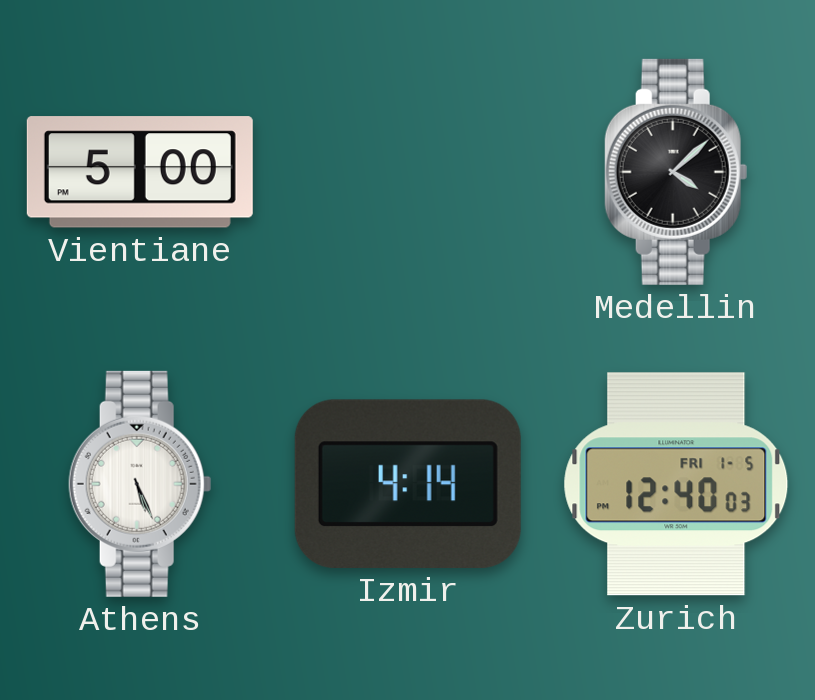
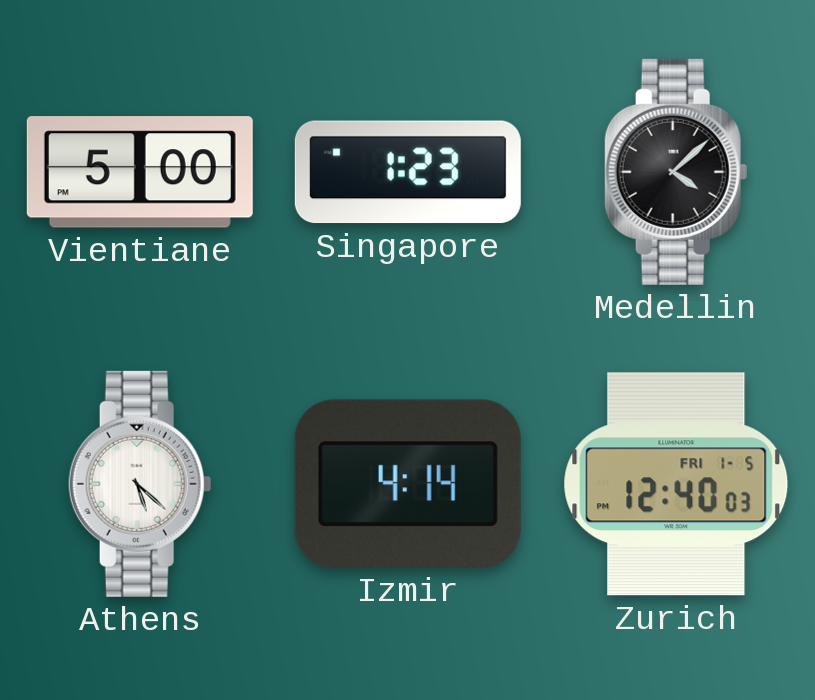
Singapore: none -> 1:23
Athens: 5:26 -> 5:22
